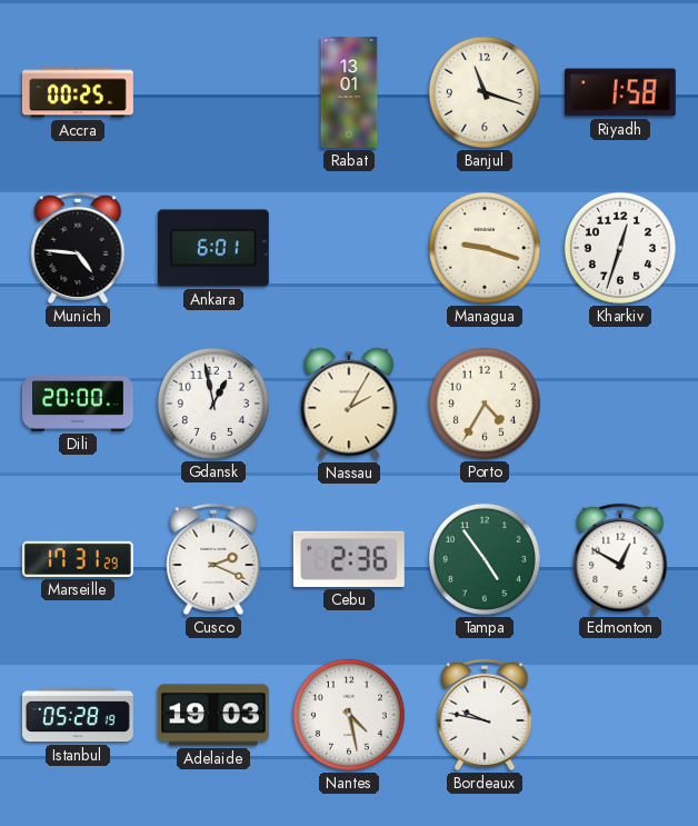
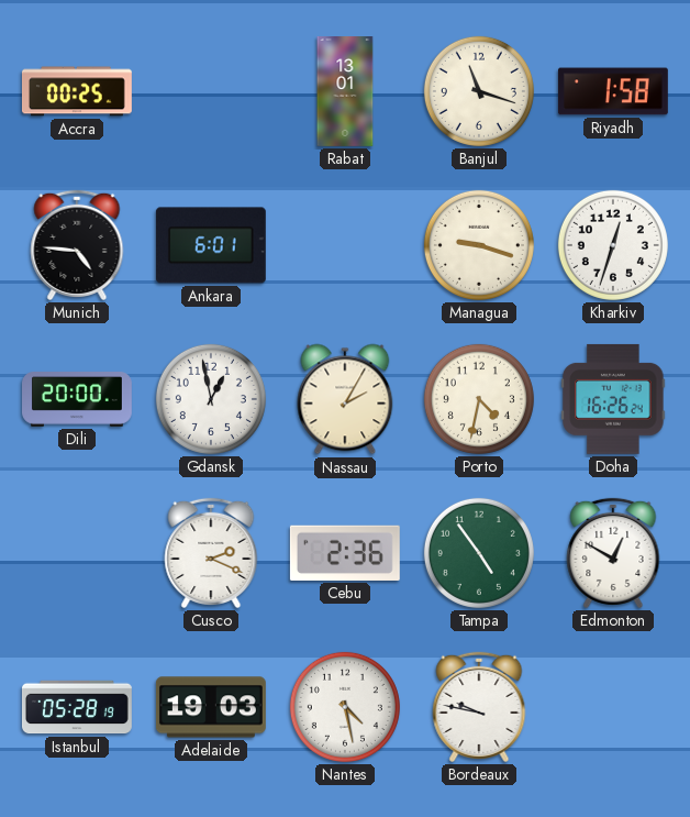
Porto: 4:35 -> 4:32
Doha: none -> 16:26
Marseille: 17:31 -> none
